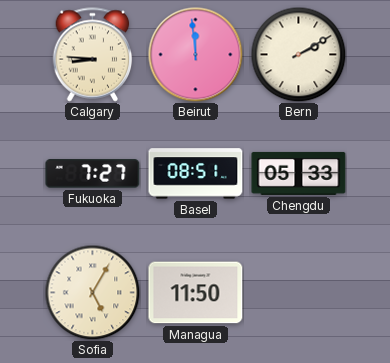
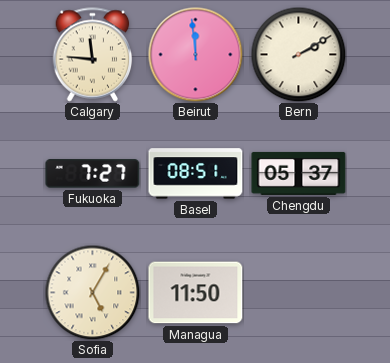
Calgary: 8:46 -> 11:46
Chengdu: 05:33 -> 05:37
